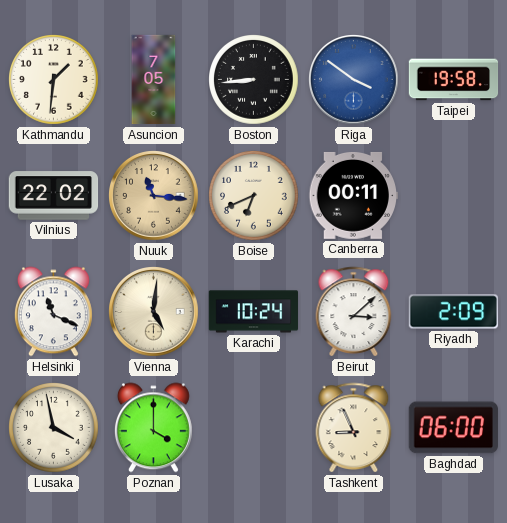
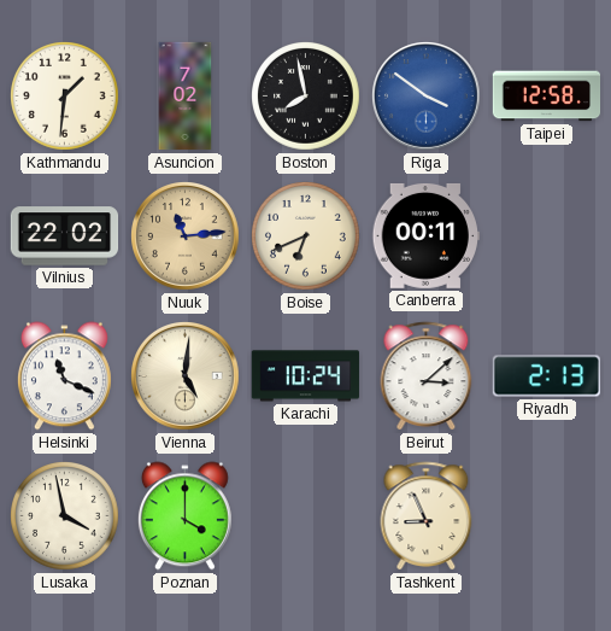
Asuncion: 7:05 -> 7:02
Boston: 8:44 -> 7:58
Taipei: 19:58 -> 12:58
Nuuk: 11:16 -> 11:14
Riyadh: 2:09 -> 2:13
Baghdad: 06:00 -> none
